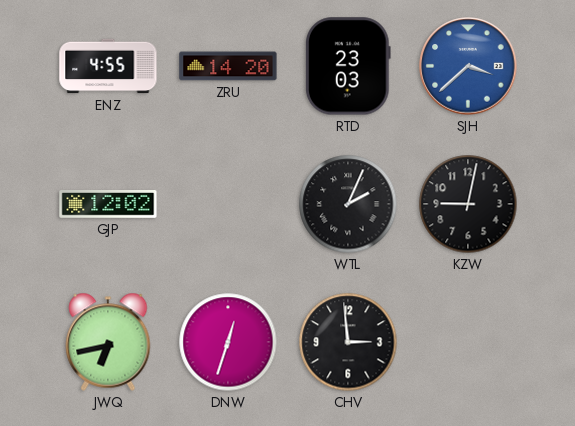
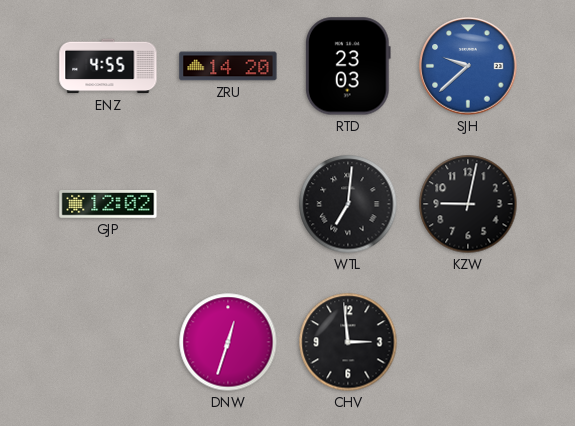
SJH: 3:38 -> 9:38
WTL: 2:04 -> 7:01
JWQ: 6:43 -> none
